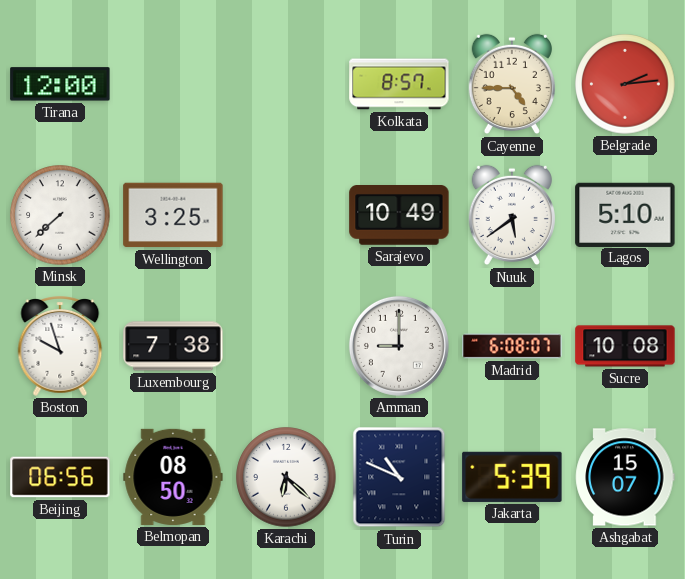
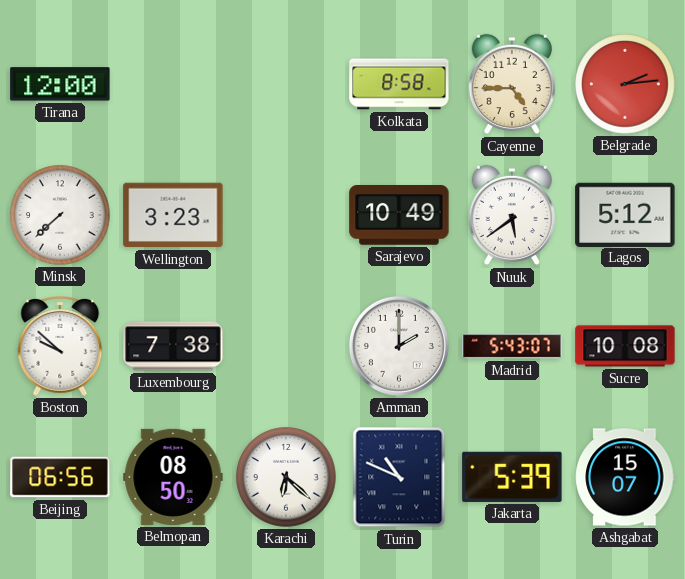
Kolkata: 8:57 -> 8:58
Wellington: 3:25 -> 3:23
Lagos: 5:10 -> 5:12
Boston: 9:57 -> 9:52
Amman: 9:00 -> 2:00
Madrid: 6:08 -> 5:43
